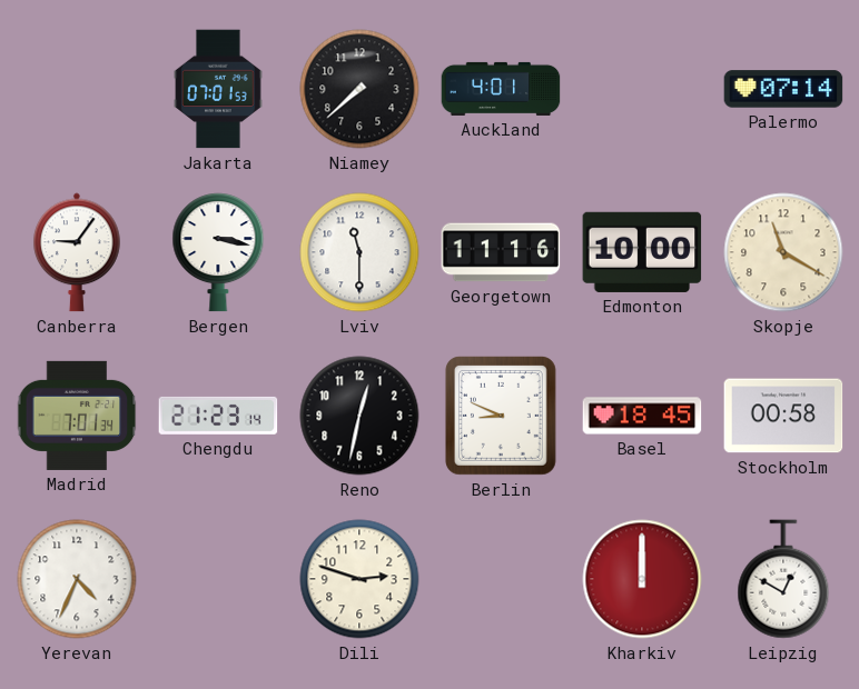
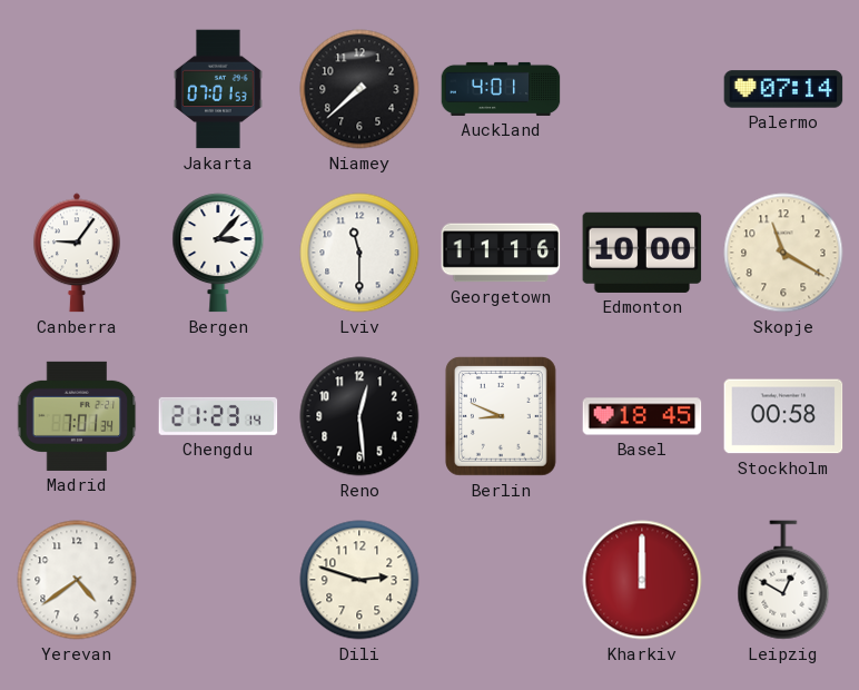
Bergen: 3:17 -> 3:07
Reno: 12:32 -> 12:29
Yerevan: 4:34 -> 4:39
